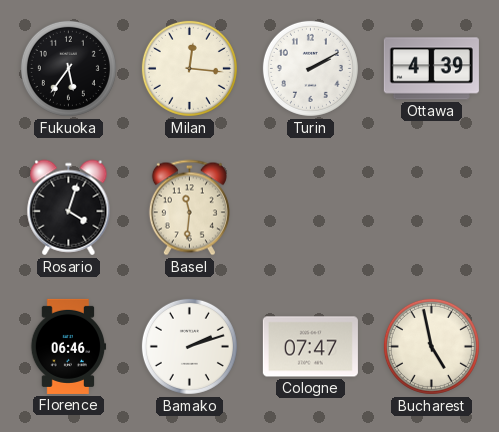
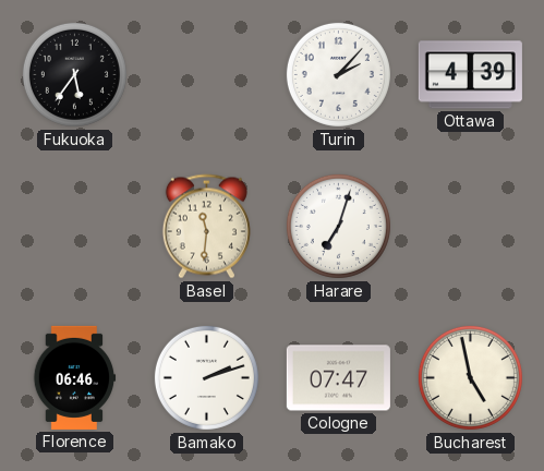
Milan: 12:16 -> none
Turin: 2:10 -> 2:07
Rosario: 4:03 -> none
Harare: none -> 7:03
